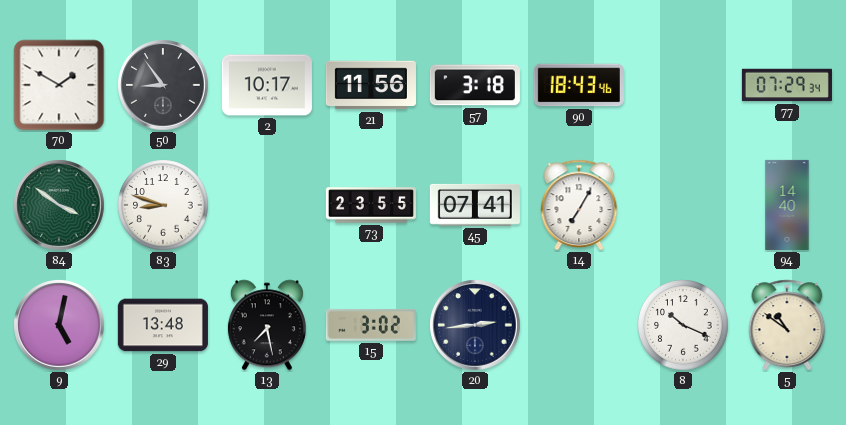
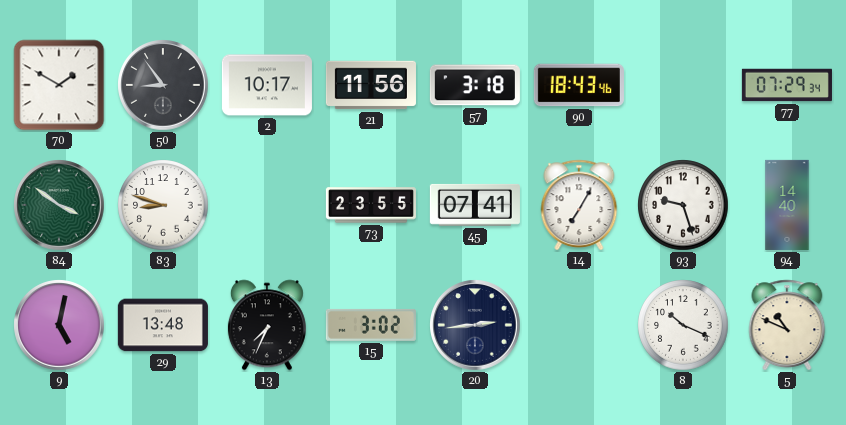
93: none -> 9:27
13: 7:28 -> 7:34
5: 10:51 -> 10:49
